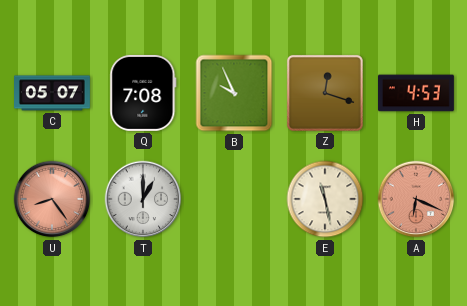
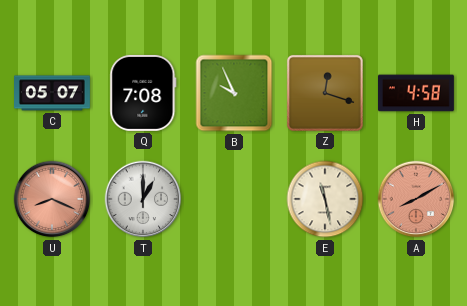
H: 4:53 -> 4:58
U: 8:24 -> 8:19
A: 6:19 -> 8:10
